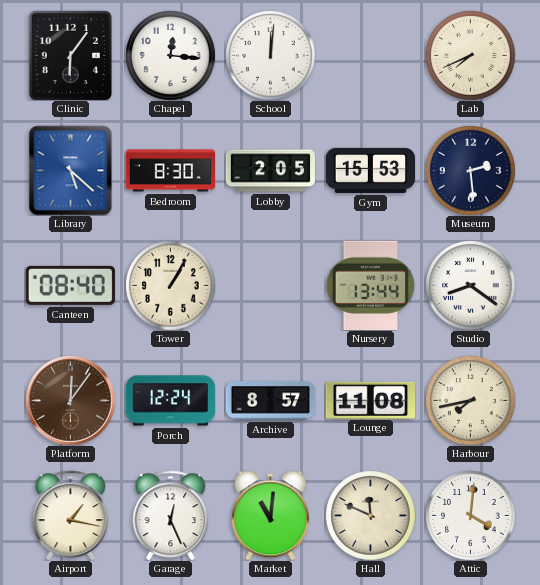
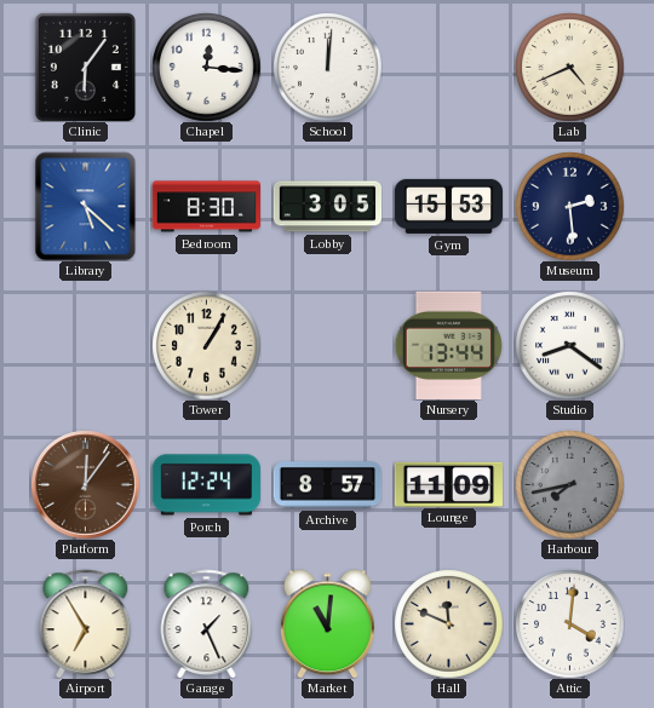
Lab: 7:41 -> 4:41
Lobby: 2:05 -> 3:05
Canteen: 08:40 -> none
Lounge: 11:08 -> 11:09
Harbour dial: cream -> grey
Airport: 1:17 -> 6:55
Garage: 12:26 -> 1:26
